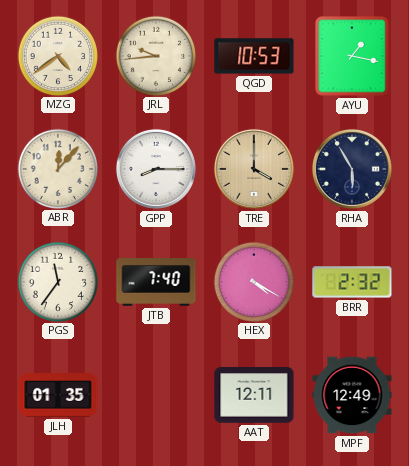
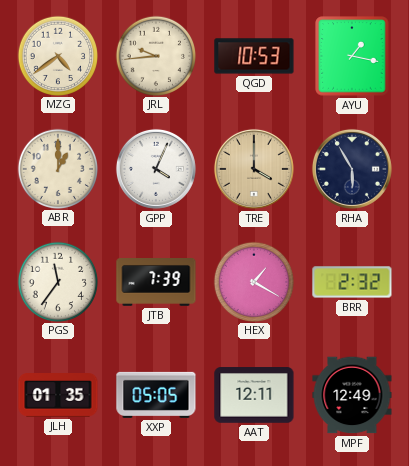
ABR: 12:07 -> 1:00
GPP: 8:15 -> 4:04
JTB: 7:40 -> 7:39
HEX: 4:20 -> 1:20
XXP: none -> 05:05
